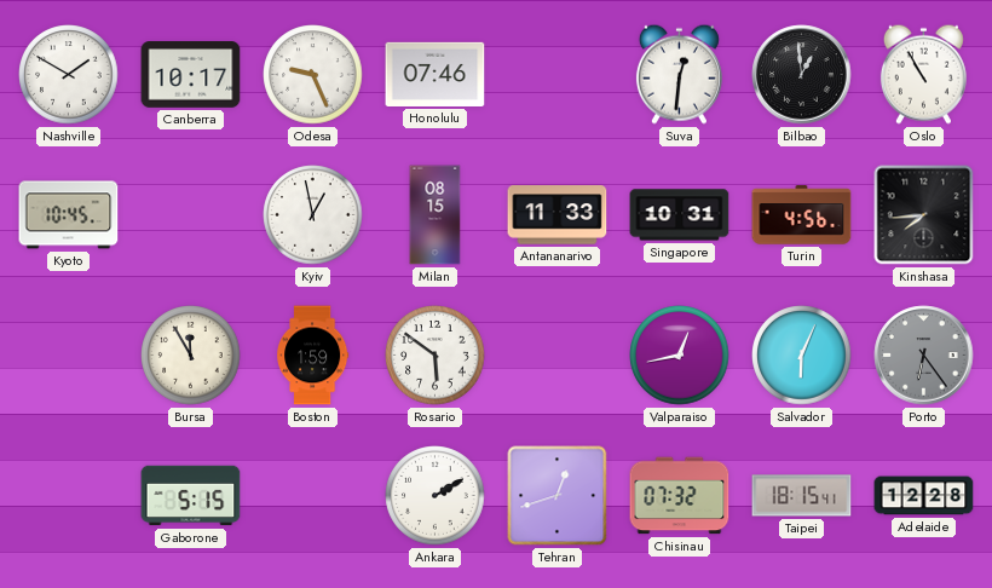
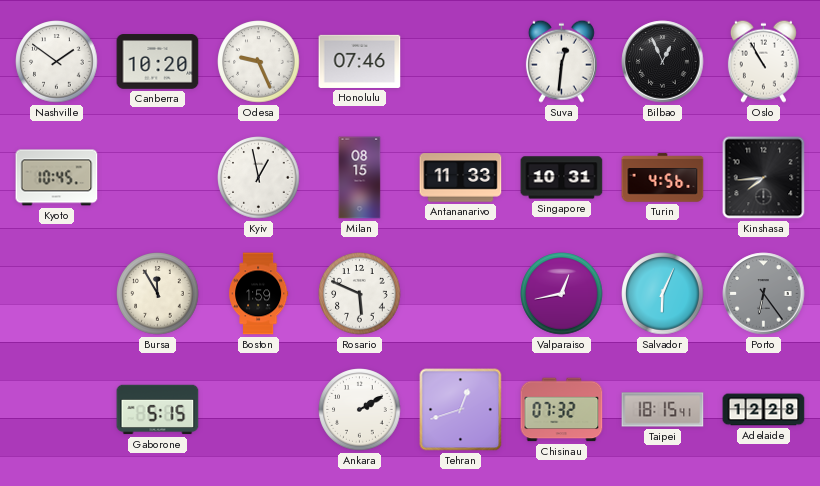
Nashville: 1:50 -> 1:51
Canberra: 10:17 -> 10:20
Bilbao: 12:59 -> 12:56
Rosario: 5:51 -> 5:49
